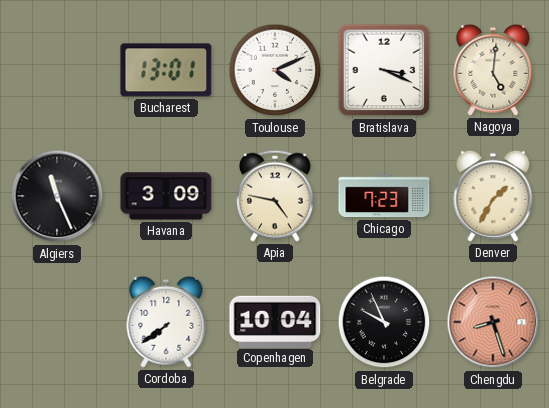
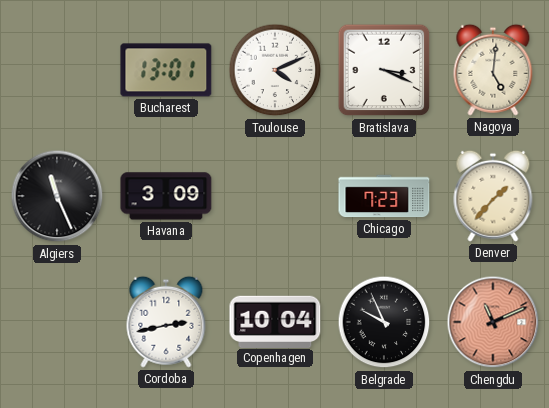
Apia: 4:47 -> none
Denver: 1:35 -> 1:37
Cordoba: 7:39 -> 2:43
Chengdu: 8:27 -> 11:11
